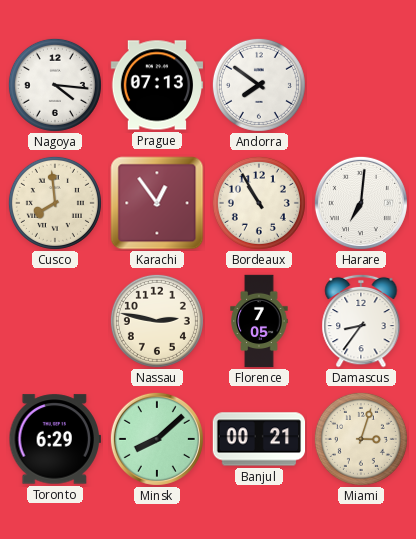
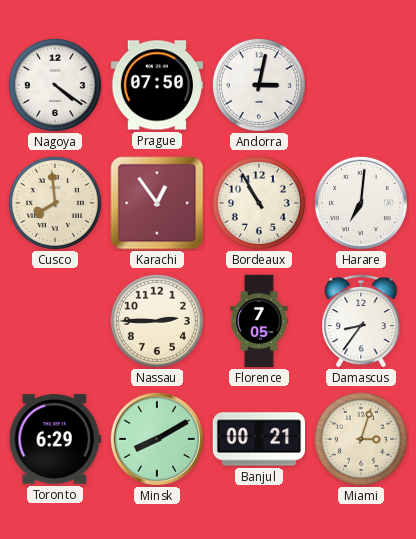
Nagoya: 4:16 -> 4:21
Prague: 07:13 -> 07:50
Andorra: 7:51 -> 3:02
Nassau: 2:47 -> 2:45
Minsk: 8:08 -> 8:10
